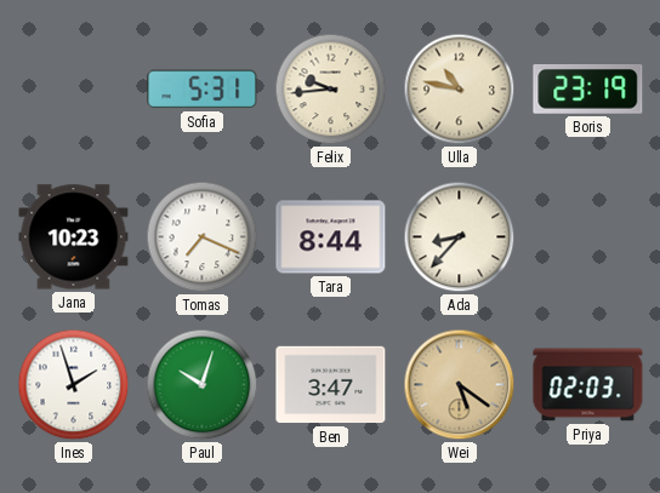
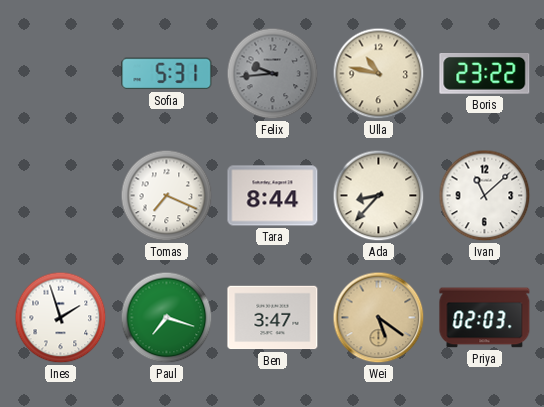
Felix dial: cream -> grey
Boris: 23:19 -> 23:22
Jana: 10:23 -> none
Ivan: none -> 11:08
Paul: 10:03 -> 7:18
